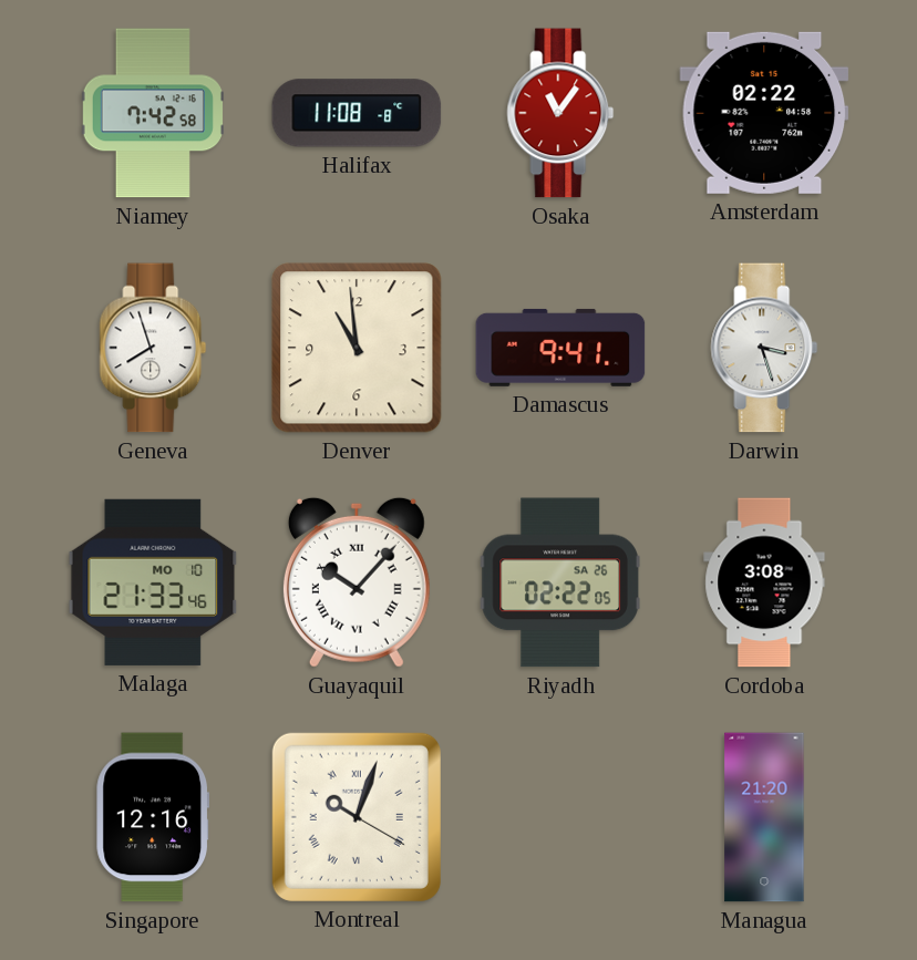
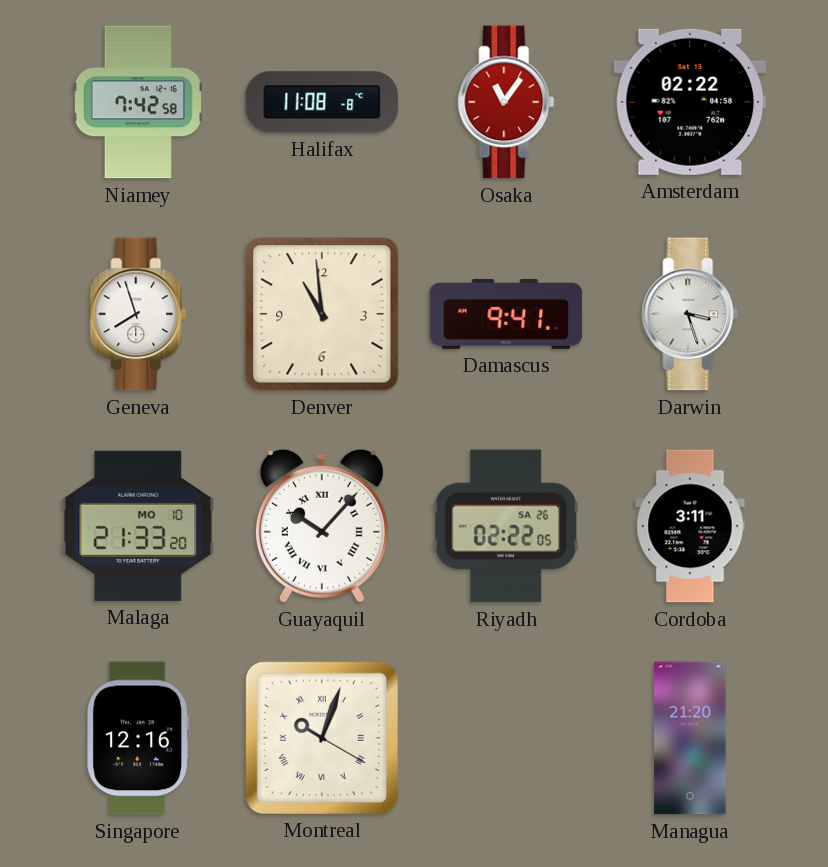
Malaga: 21:33:46 -> 21:33:20
Cordoba: 3:08 -> 3:11
